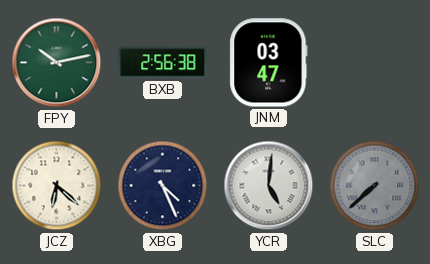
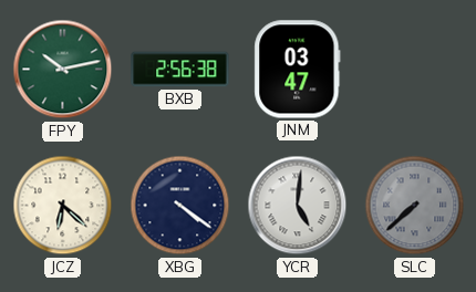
XBG: 4:26 -> 4:21
